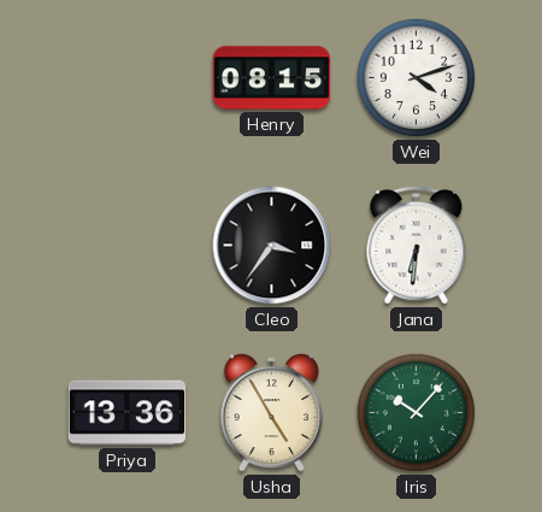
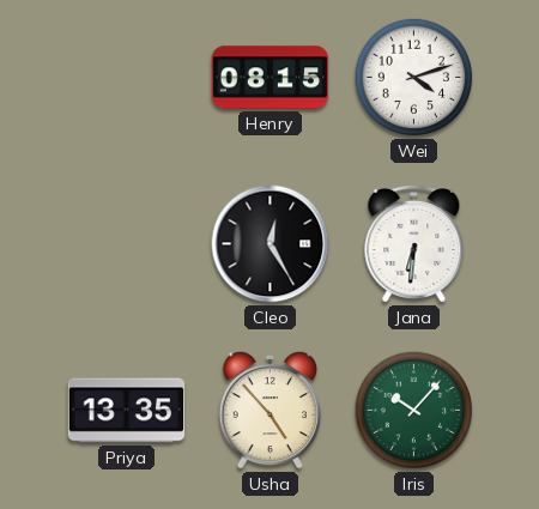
Cleo: 3:36 -> 12:25
Priya: 13:36 -> 13:35
Usha: 4:55 -> 4:53
